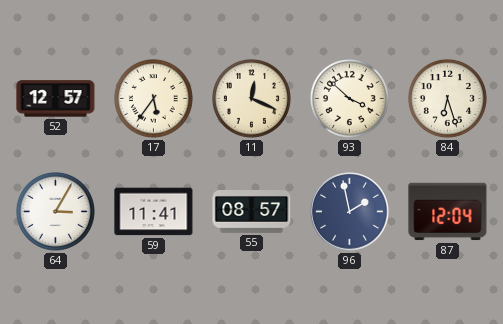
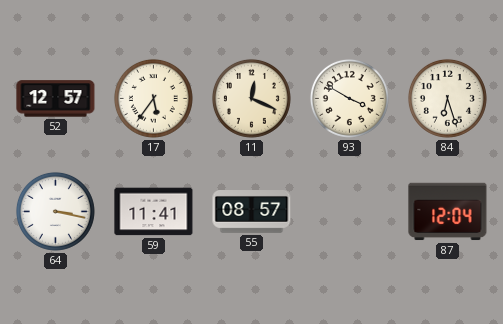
93: 3:52 -> 3:50
64: 3:05 -> 3:17
96: 1:58 -> none
